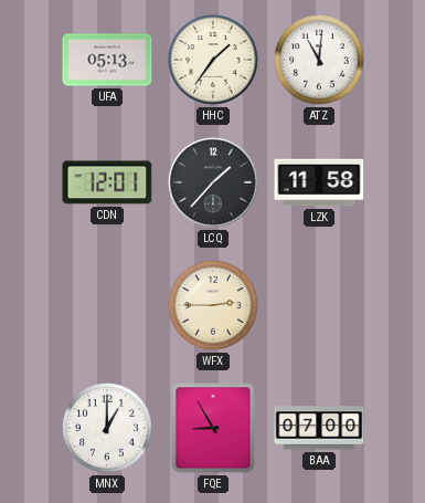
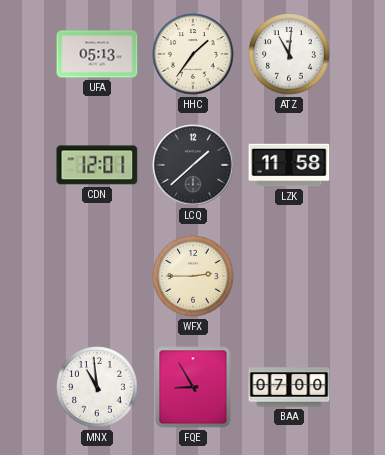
LCQ: 1:37 -> 1:38
MNX: 1:00 -> 10:59
